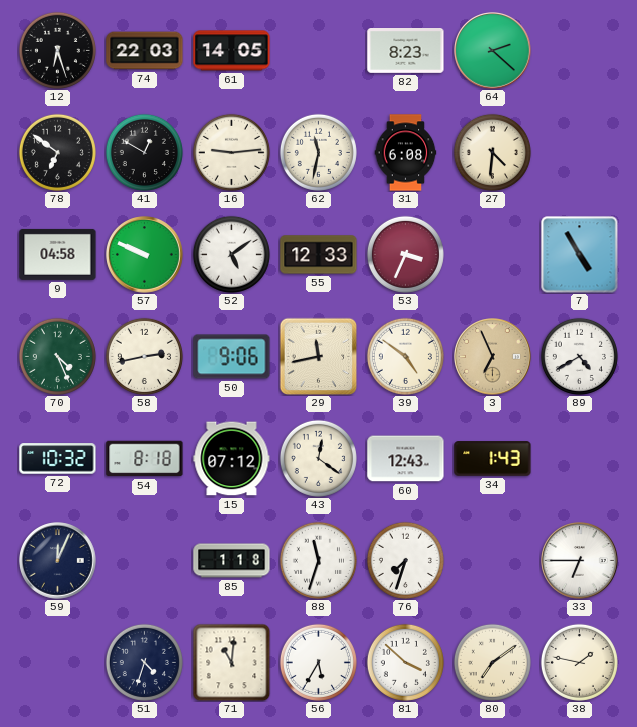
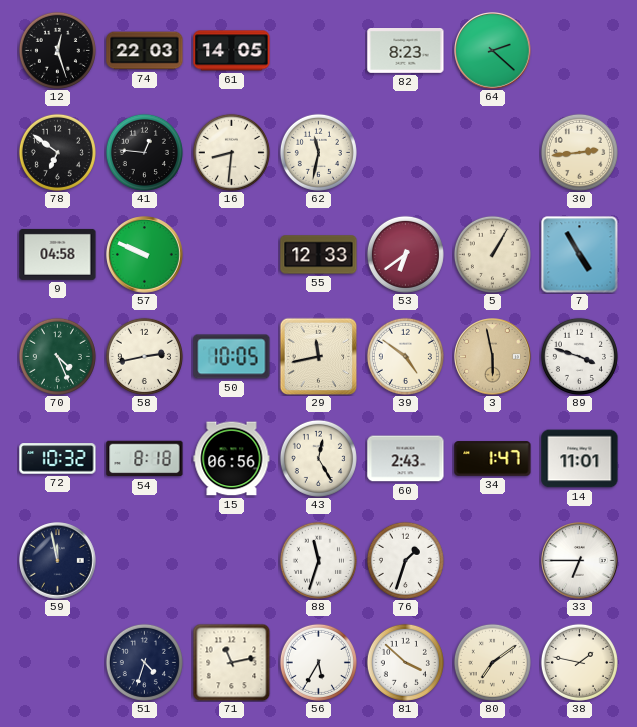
12: 6:27 -> 12:27
41: 12:50 -> 12:46
16: 9:14 -> 8:31
31: 6:08 -> none
27: 4:31 -> none
30: none -> 2:44
52: 5:09 -> none
53: 3:34 -> 6:39
5: none -> 1:05
50: 9:06 -> 10:05
3: 6:56 -> 5:58
89: 4:40 -> 3:48
15: 07:12 -> 06:56
43: 12:21 -> 12:25
60: 12:43 -> 2:43
34: 1:43 -> 1:47
14: none -> 11:01
59: 12:04 -> 11:58
85: 1:18 -> none
76: 7:33 -> 1:33
71: 11:01 -> 11:13
